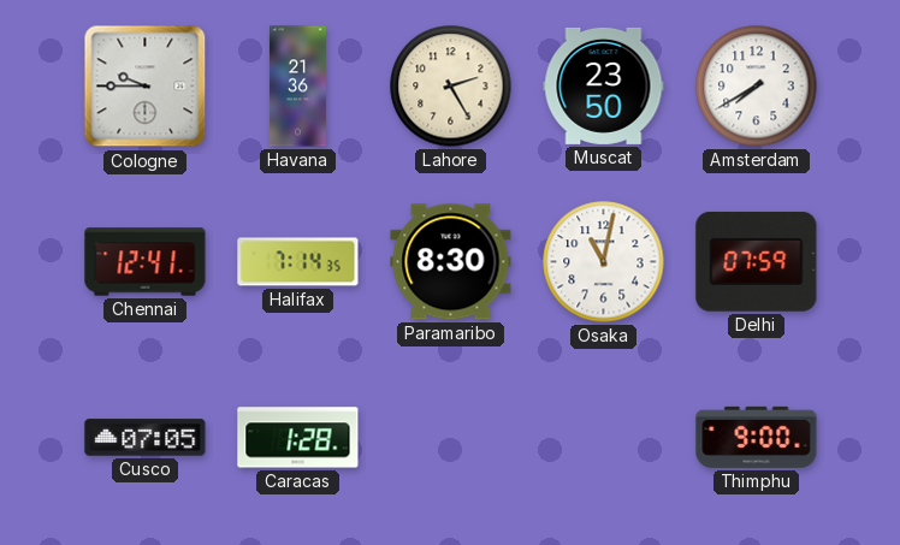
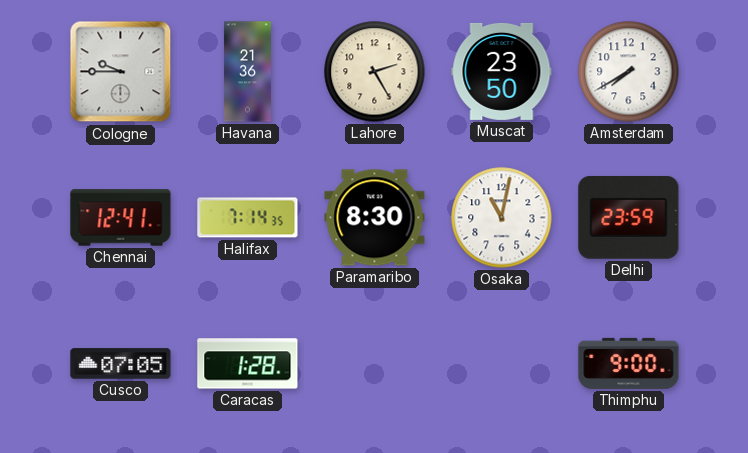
Delhi: 07:59 -> 23:59
